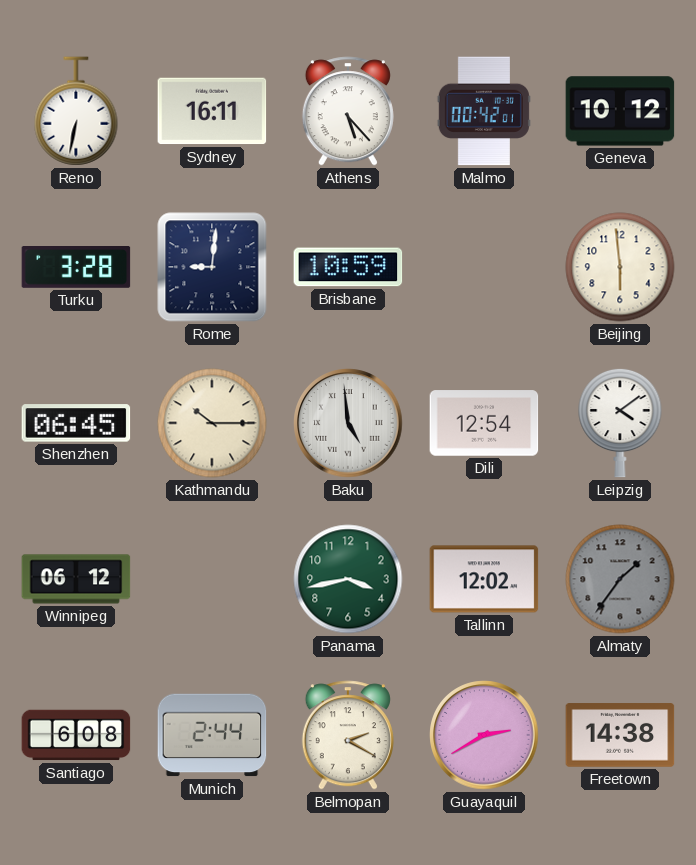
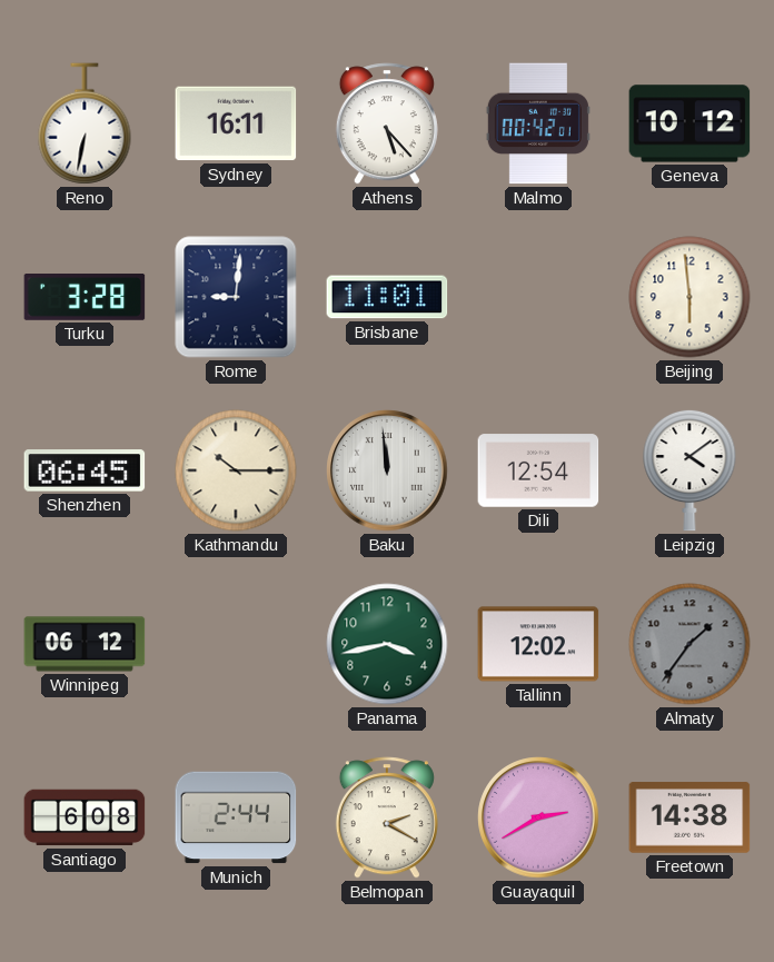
Brisbane: 10:59 -> 11:01
Baku: 4:59 -> 11:59
